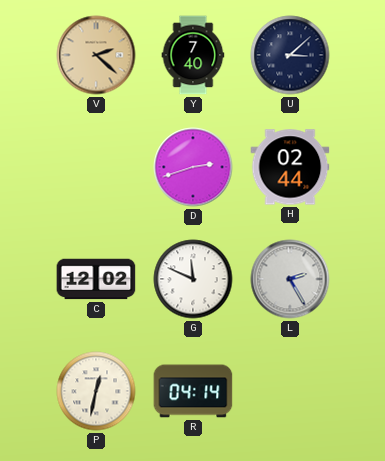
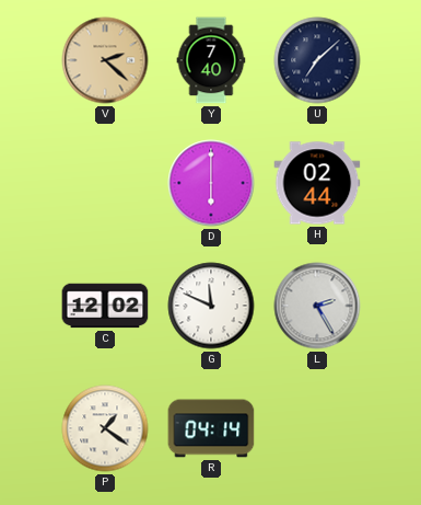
U: 3:08 -> 7:08
D: 2:42 -> 6:00
P: 12:32 -> 1:21
